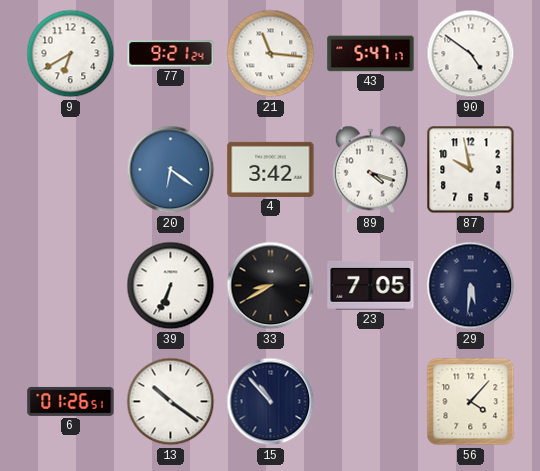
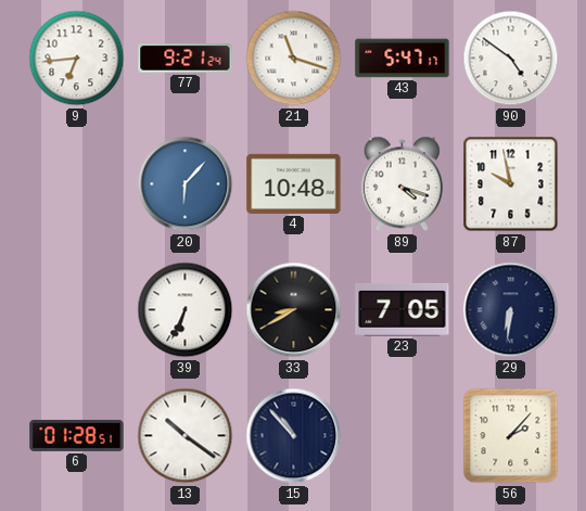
9: 6:40 -> 6:44
21: 11:16 -> 11:18
20: 6:21 -> 6:07
4: 3:42 -> 10:48
29: 5:31 -> 6:31
6: 01:26 -> 01:28
56: 4:07 -> 2:07
